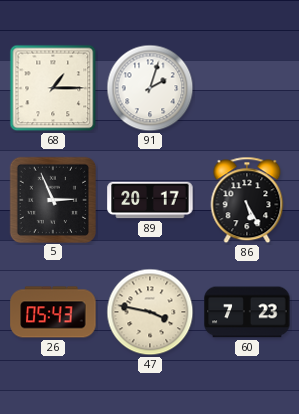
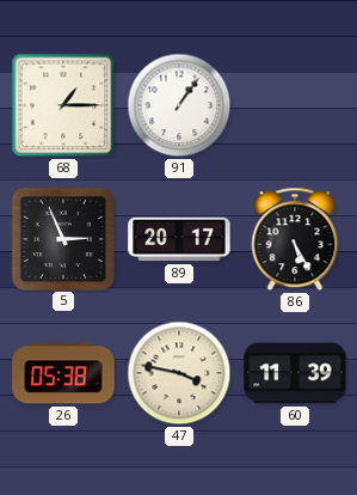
91: 2:03 -> 1:06
26: 05:43 -> 05:38
60: 7:23 -> 11:39
